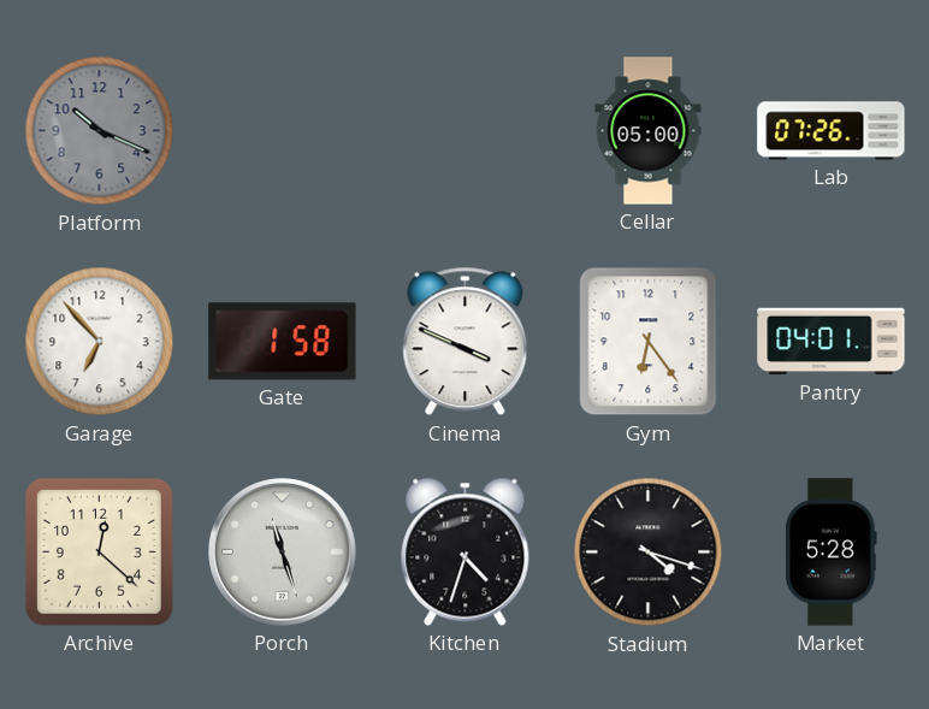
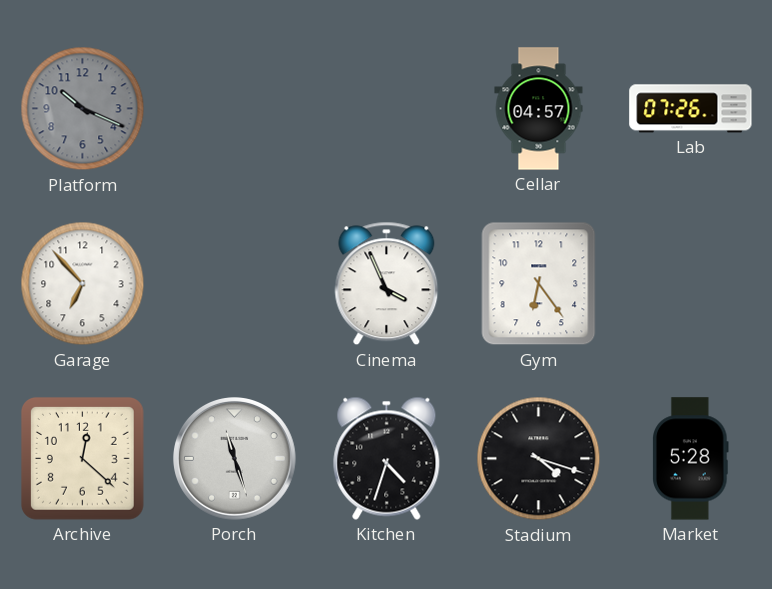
Cellar: 05:00 -> 04:57
Gate: 1:58 -> none
Cinema: 3:49 -> 3:56
Pantry: 04:01 -> none
